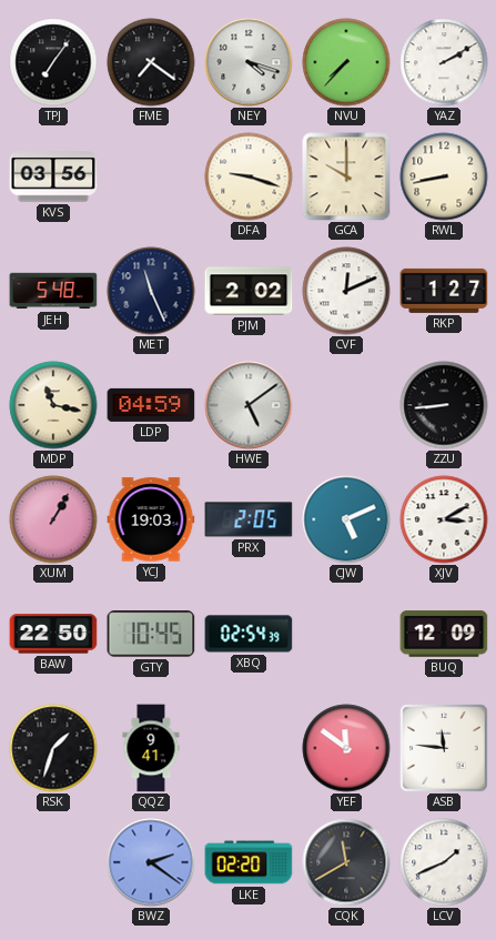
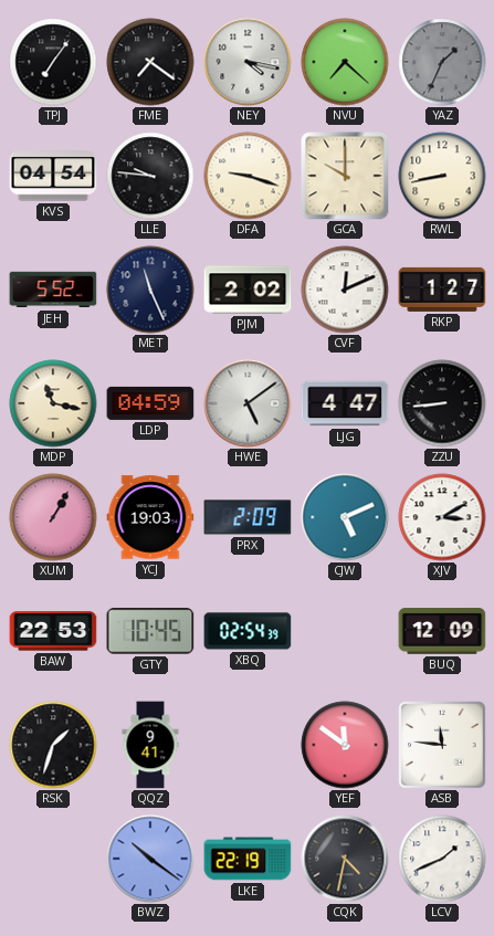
NEY: 4:18 -> 4:17
NVU: 7:37 -> 7:22
YAZ: 2:10 -> 1:34
YAZ dial: white -> grey
KVS: 03:56 -> 04:54
LLE: none -> 9:46
JEH: 5:48 -> 5:52
LJG: none -> 4:47
PRX: 2:05 -> 2:09
BAW: 22:50 -> 22:53
BWZ: 2:21 -> 10:21
LKE: 02:20 -> 22:19
CQK: 11:40 -> 4:32
